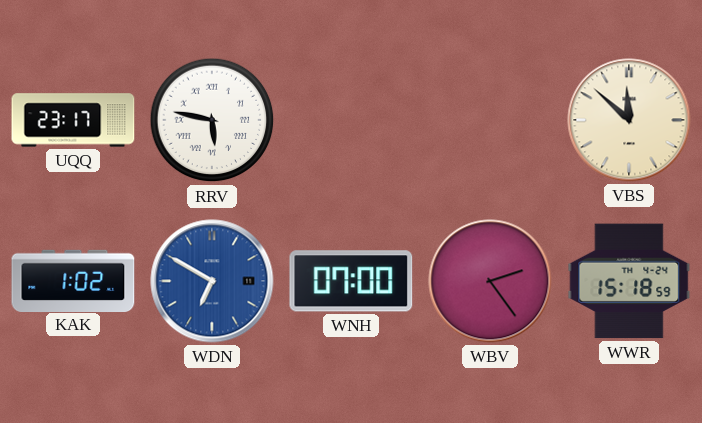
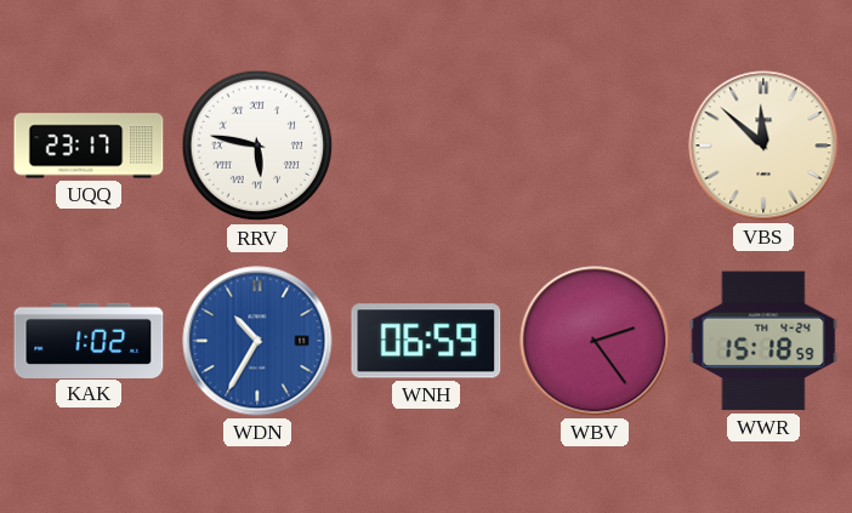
WDN: 6:50 -> 10:35
WNH: 07:00 -> 06:59
